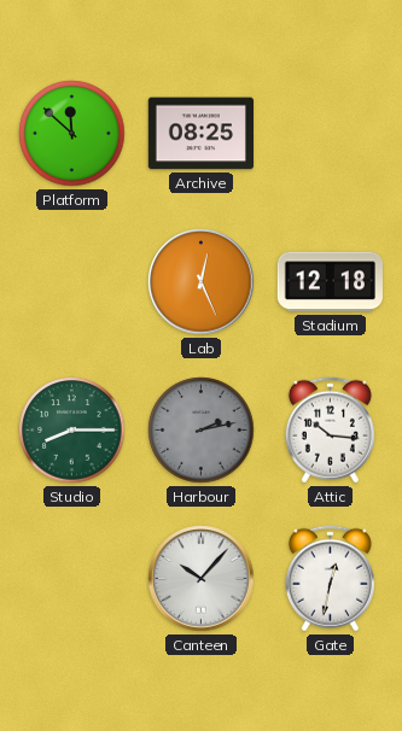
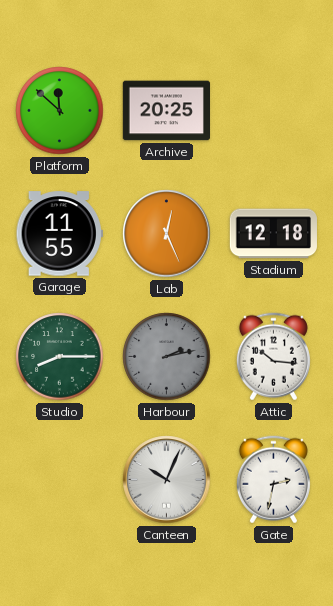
Archive: 08:25 -> 20:25
Garage: none -> 11:55
Canteen: 10:07 -> 10:04
Gate: 12:32 -> 2:32
